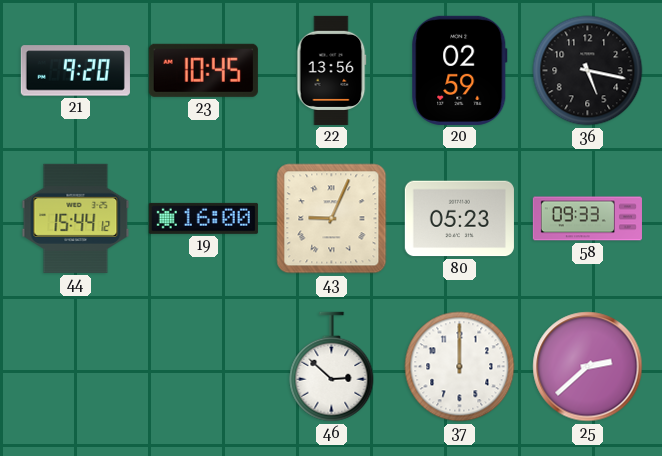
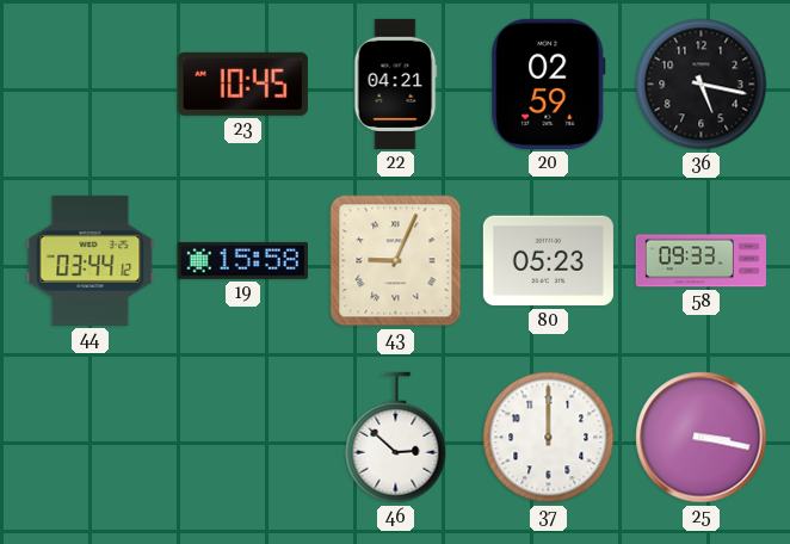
21: 9:20 -> none
22: 13:56 -> 04:21
44: 15:44 -> 03:44
19: 16:00 -> 15:58
25: 2:38 -> 3:17
